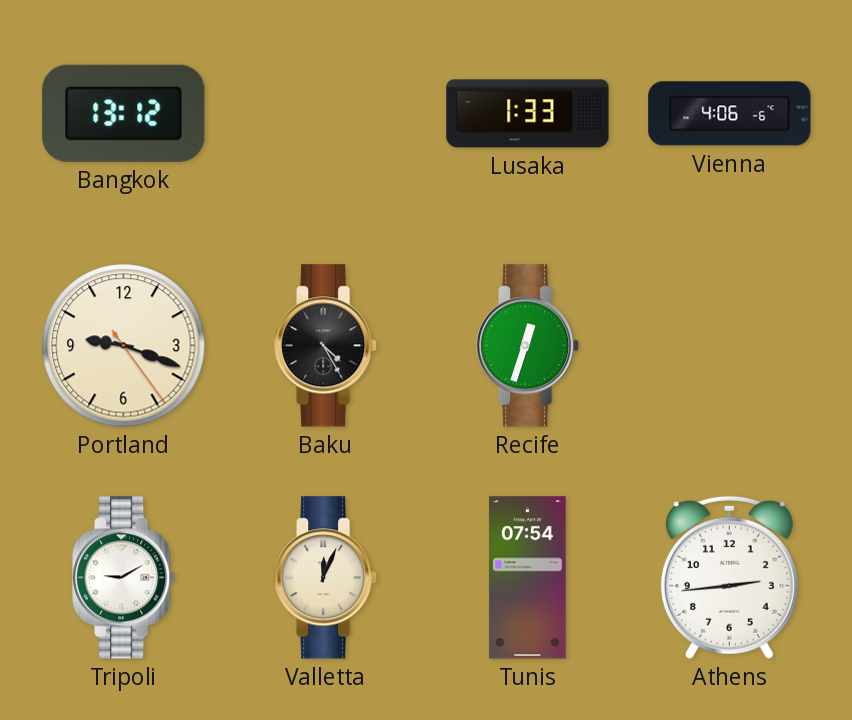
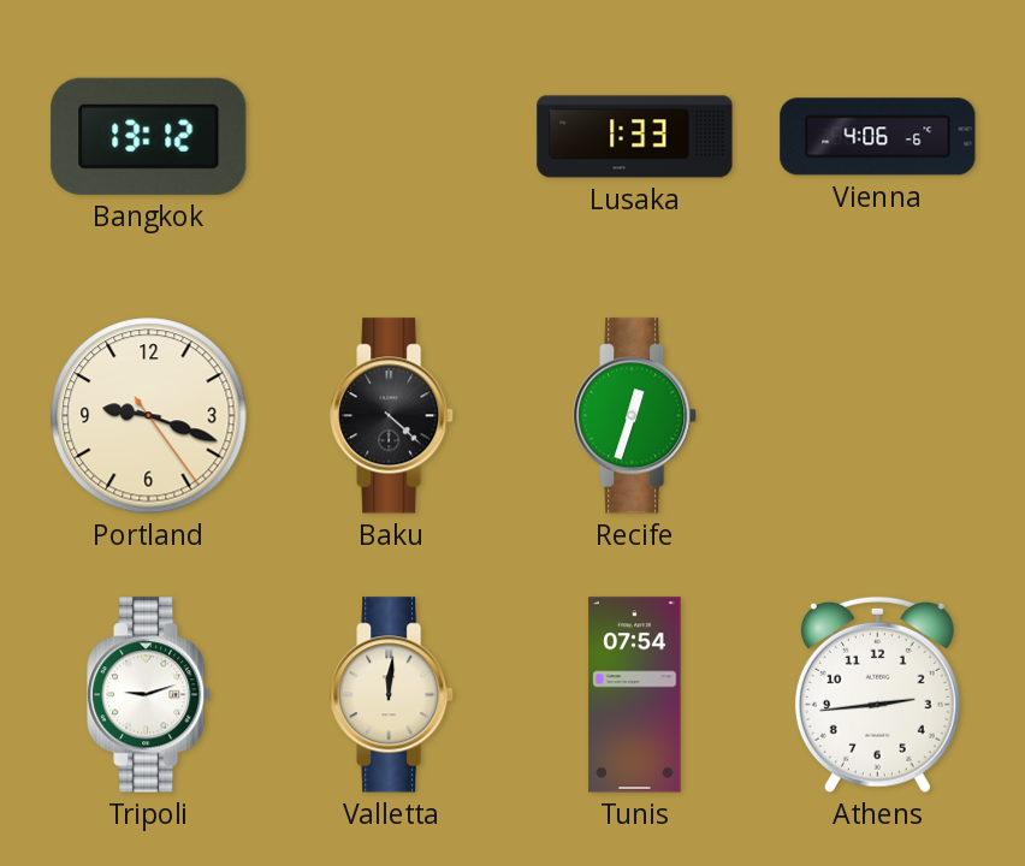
Baku: 4:25 -> 4:22
Tripoli: 9:10 -> 9:12
Valletta: 12:04 -> 12:01
